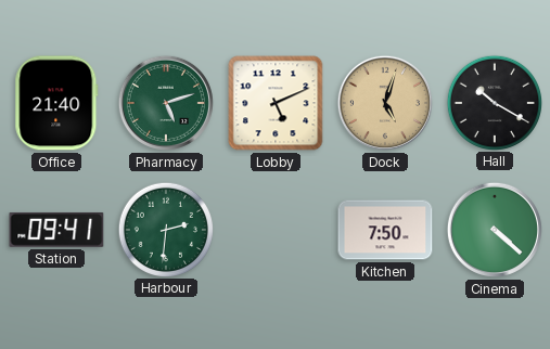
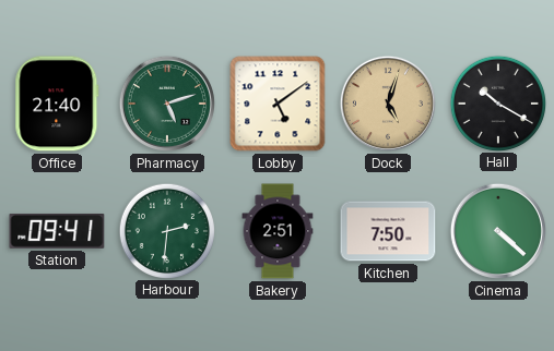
Lobby: 5:11 -> 5:09
Bakery: none -> 2:51
